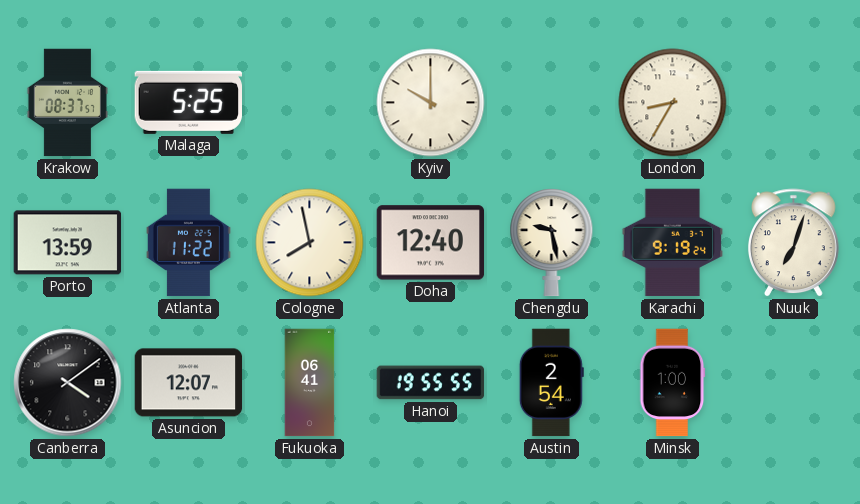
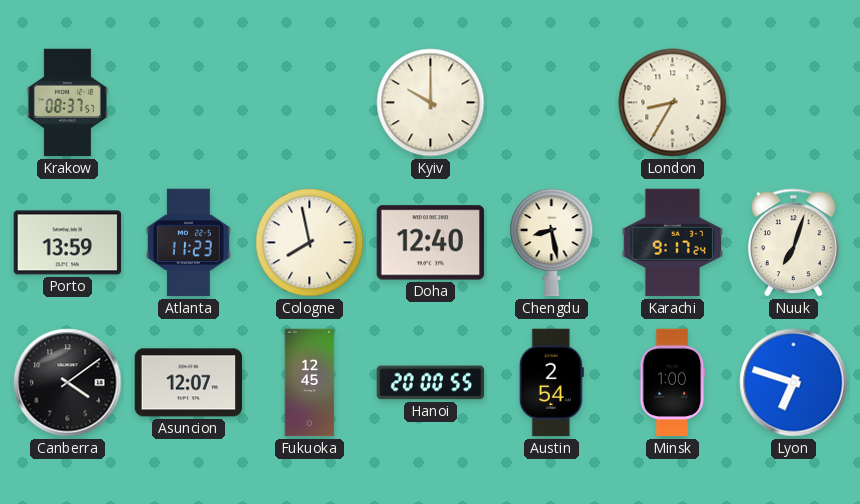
Malaga: 5:25 -> none
Atlanta: 11:22 -> 11:23
Chengdu: 9:28 -> 8:28
Karachi: 9:19 -> 9:17
Fukuoka: 06:41 -> 12:45
Hanoi: 19:55 -> 20:00
Lyon: none -> 6:48
